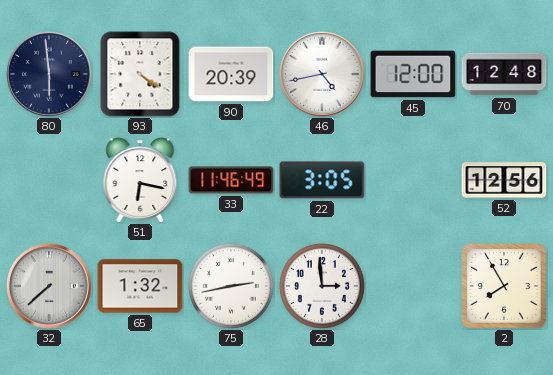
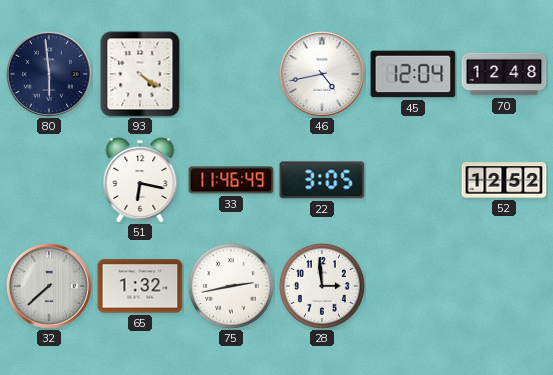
90: 20:39 -> none
45: 12:00 -> 12:04
52: 12:56 -> 12:52
2: 7:55 -> none
